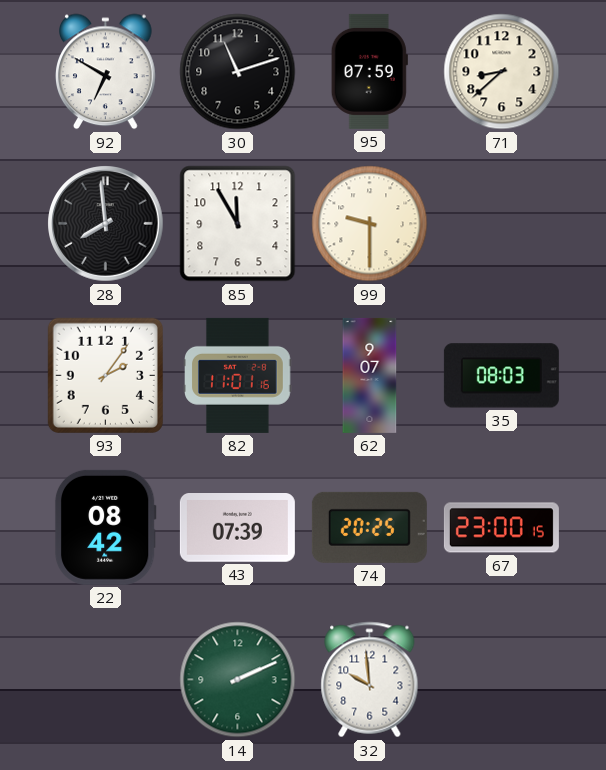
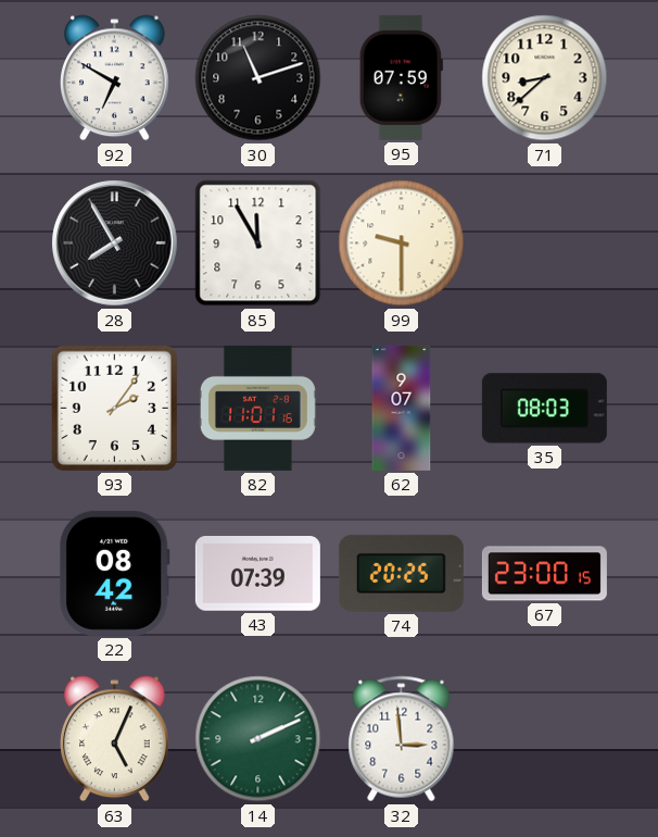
28: 7:59 -> 7:55
63: none -> 5:04
32: 9:59 -> 2:59
